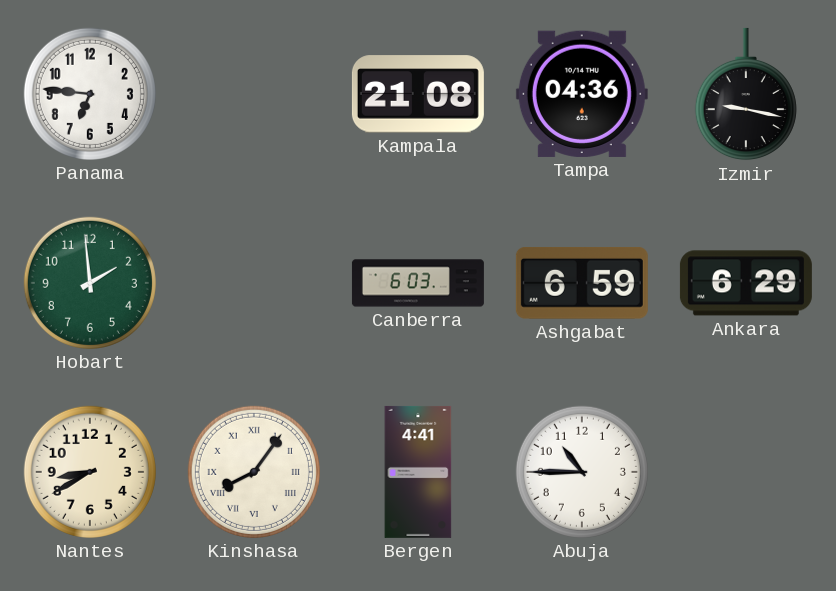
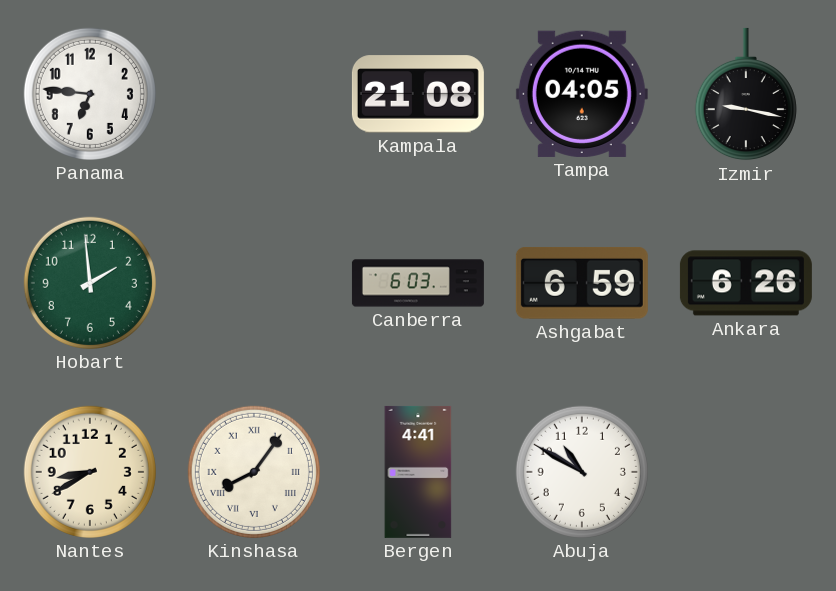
Tampa: 04:36 -> 04:05
Ankara: 6:29 -> 6:26
Abuja: 10:45 -> 10:50
